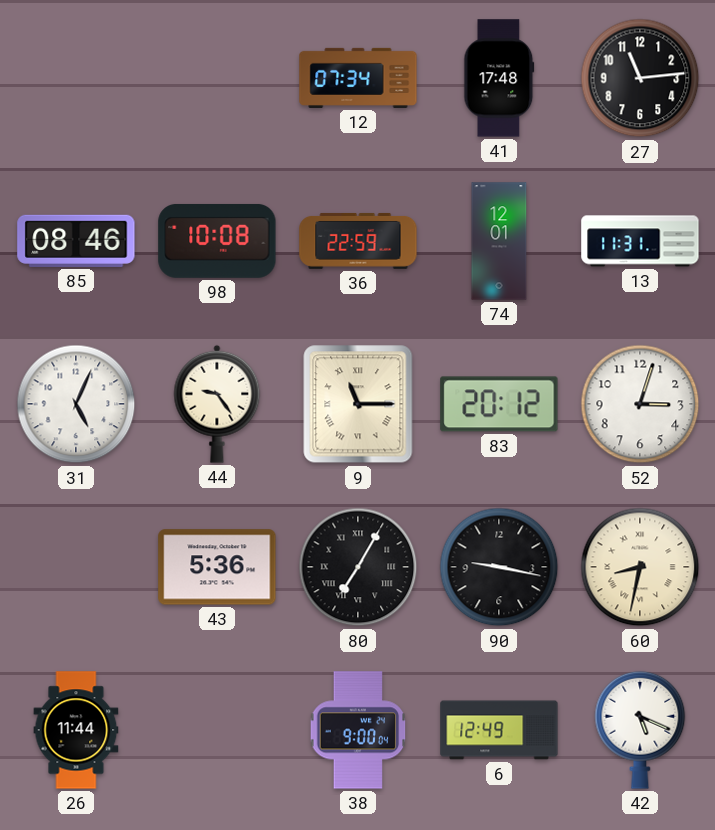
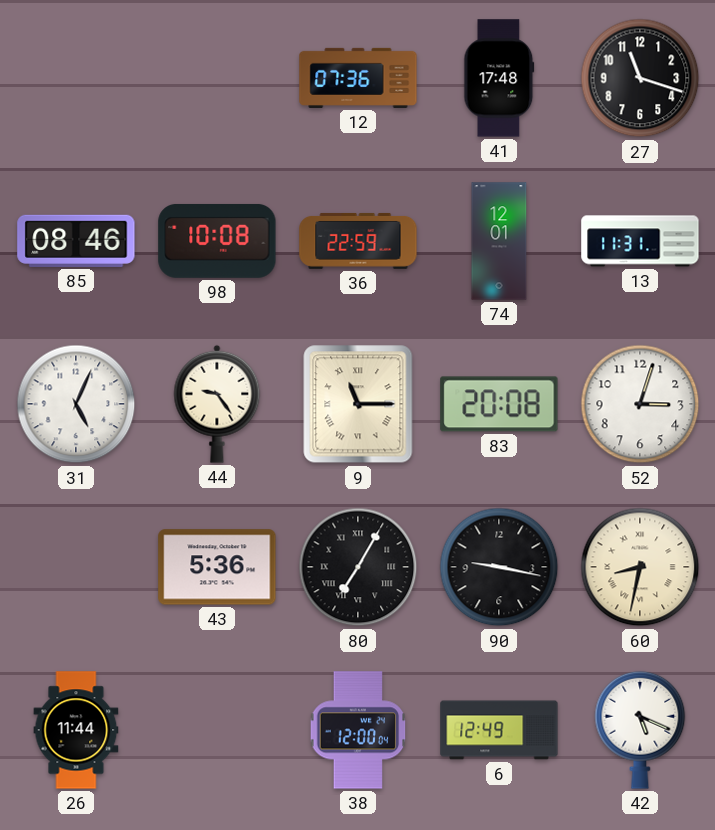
12: 07:34 -> 07:36
27: 11:14 -> 11:18
83: 20:12 -> 20:08
38: 9:00 -> 12:00
